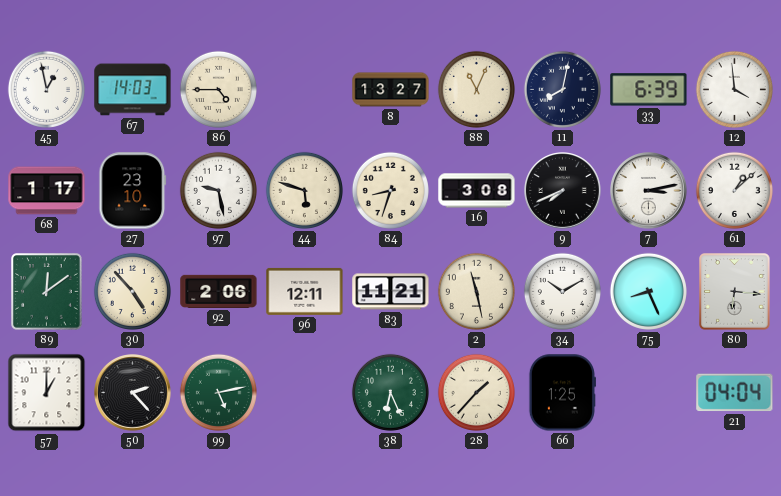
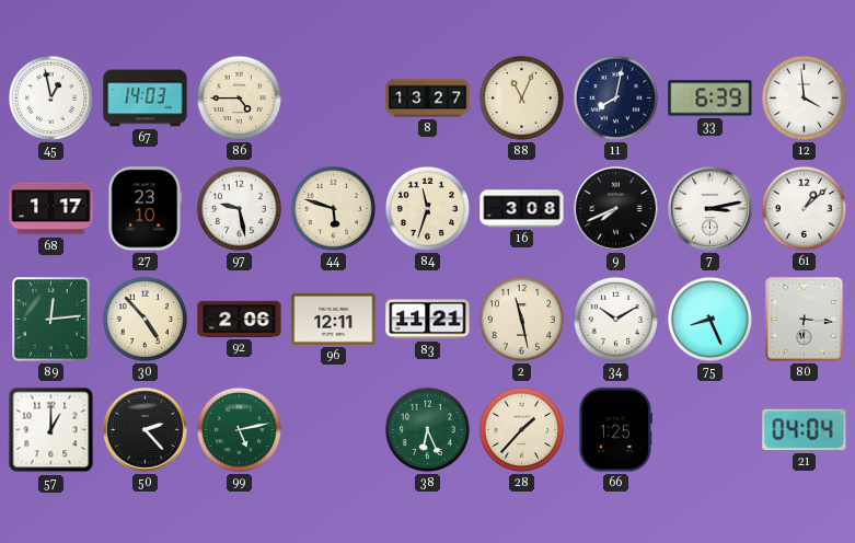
84: 8:33 -> 11:33
89: 12:09 -> 12:14
